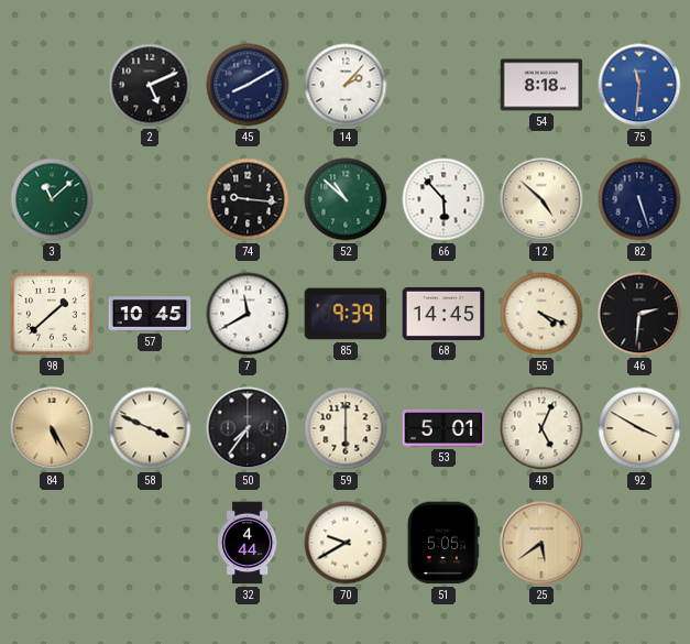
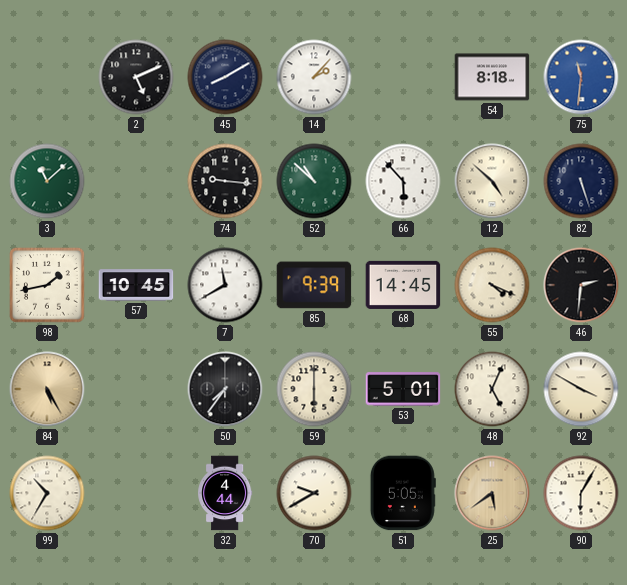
98: 1:38 -> 1:43
58: 3:49 -> none
99: none -> 10:35
90: none -> 6:05
